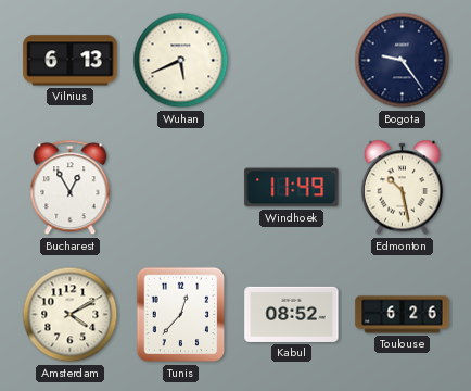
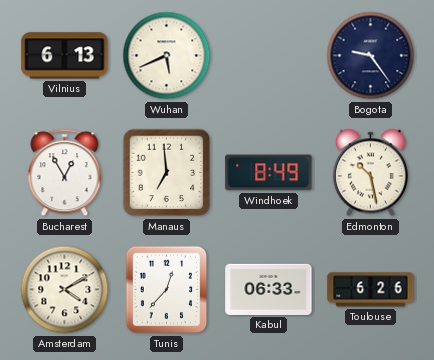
Manaus: none -> 6:59
Windhoek: 11:49 -> 8:49
Kabul: 08:52 -> 06:33
